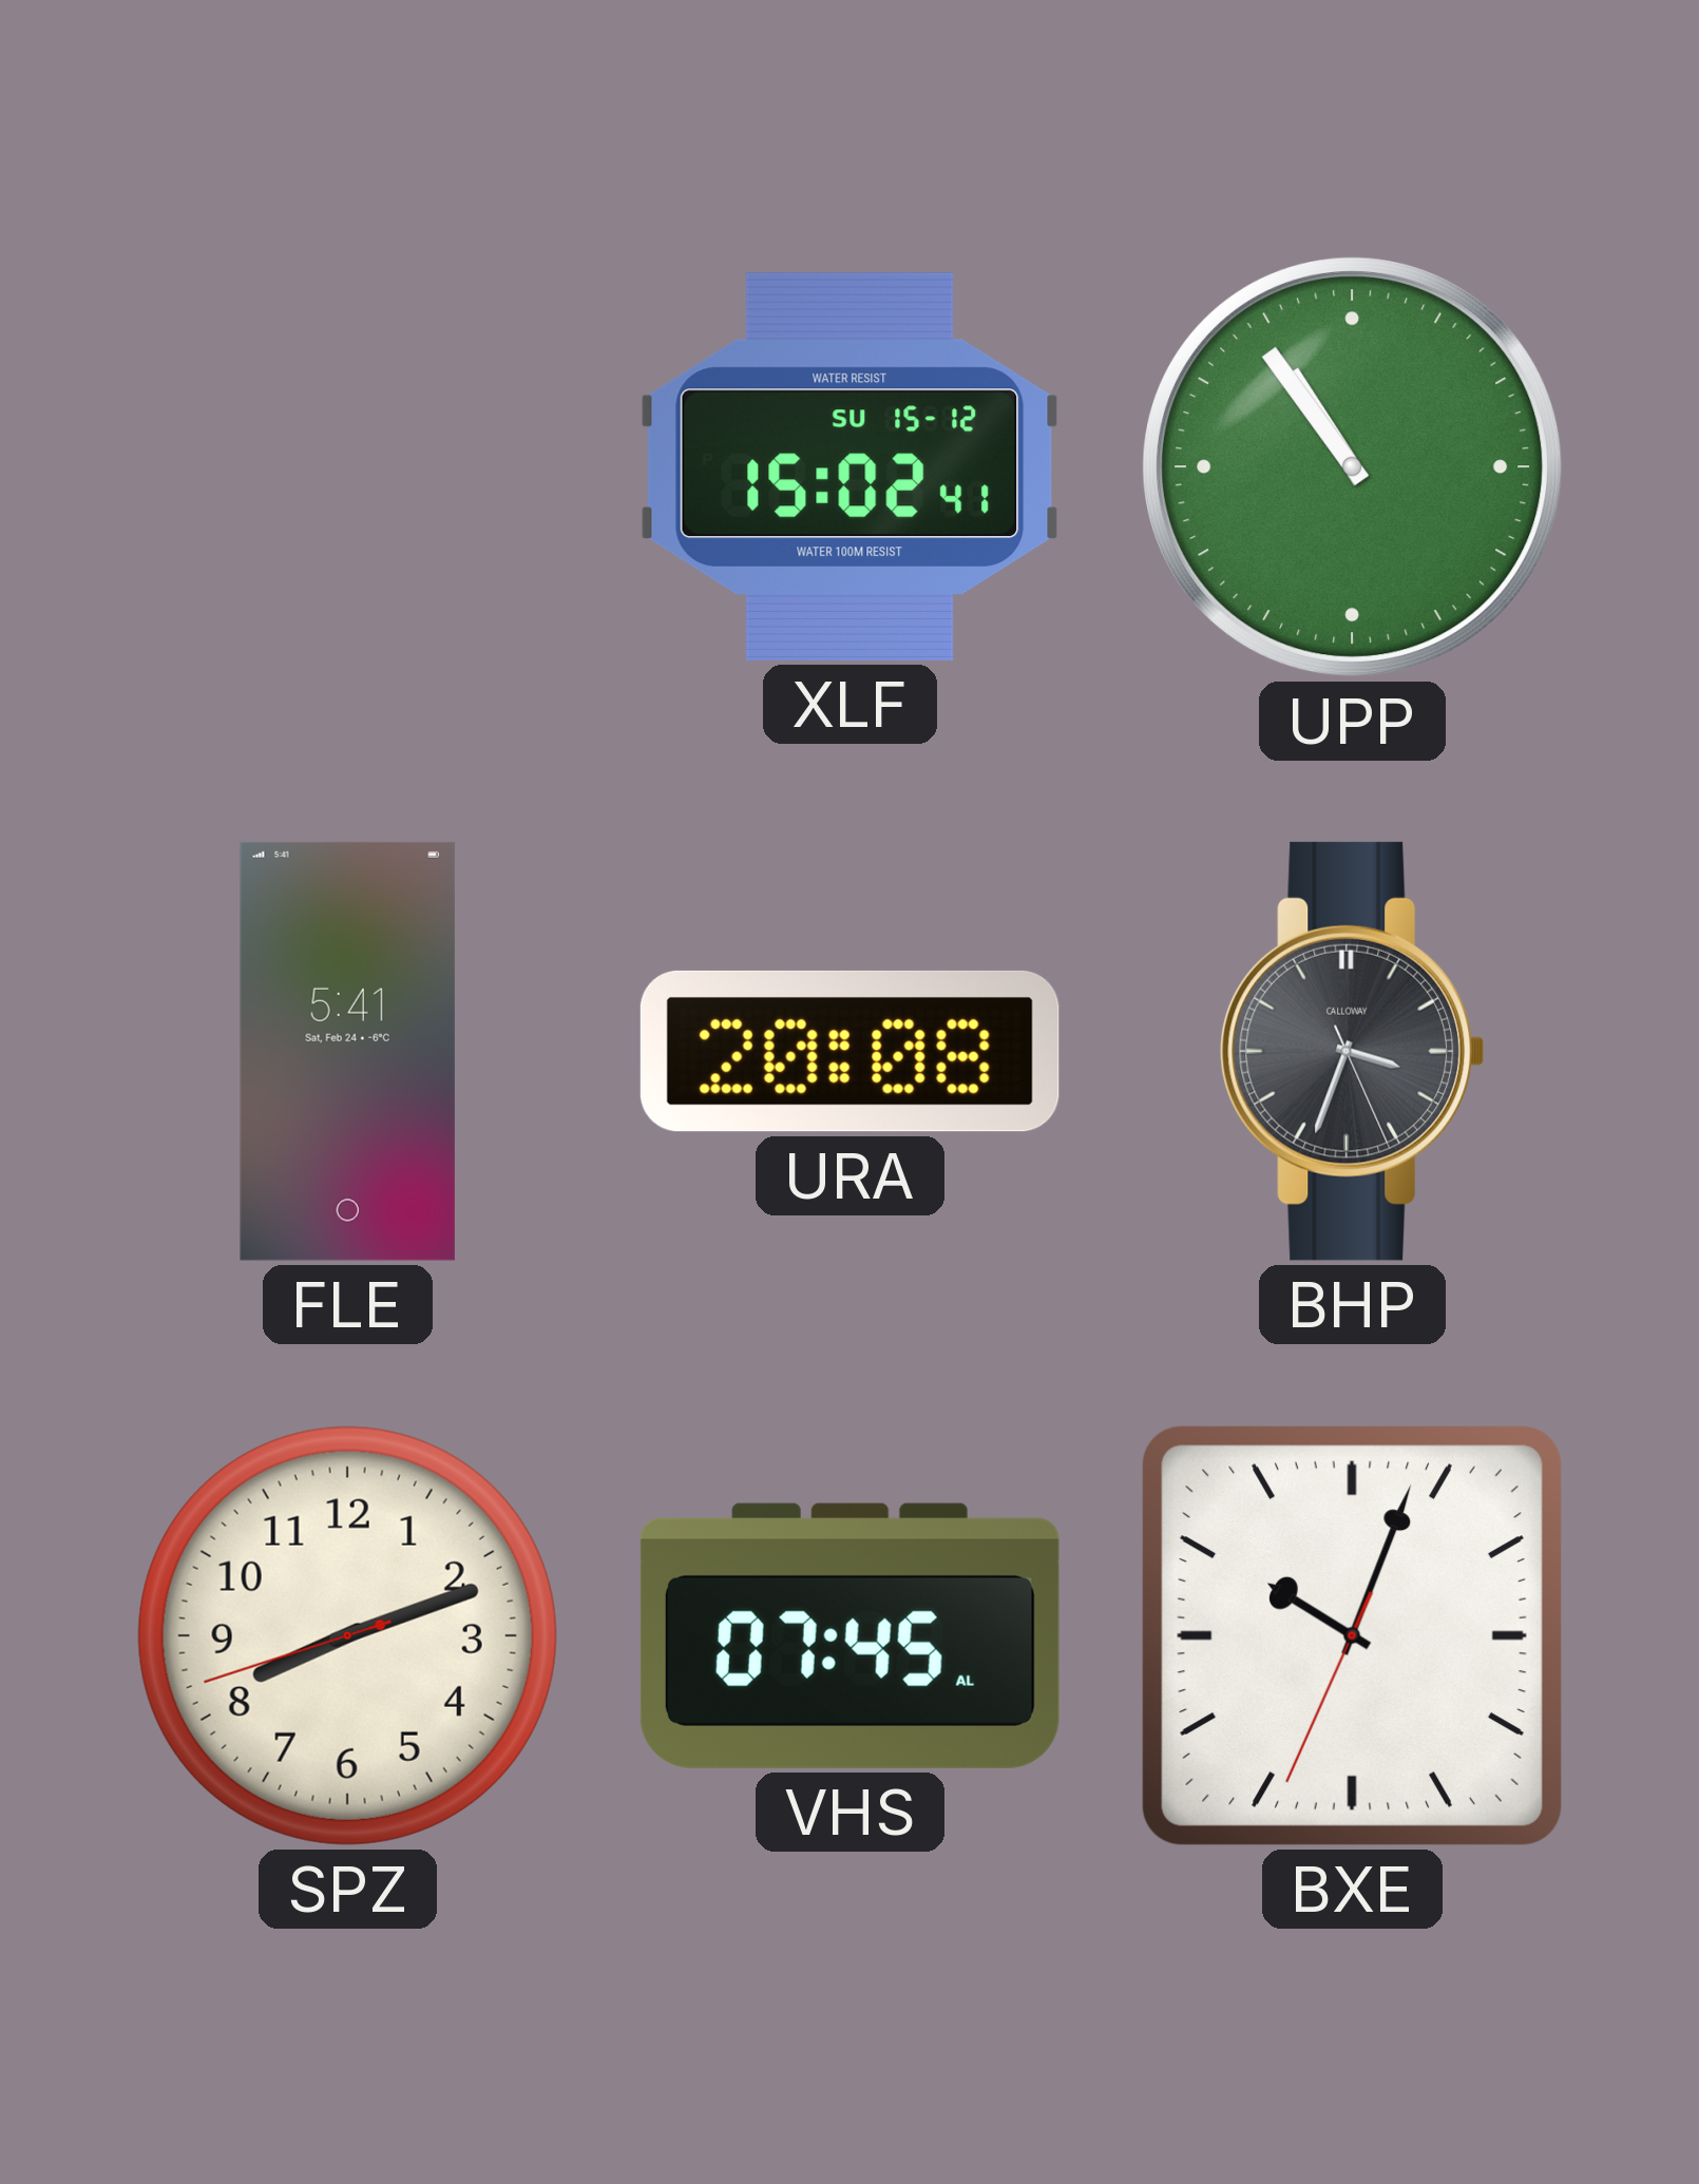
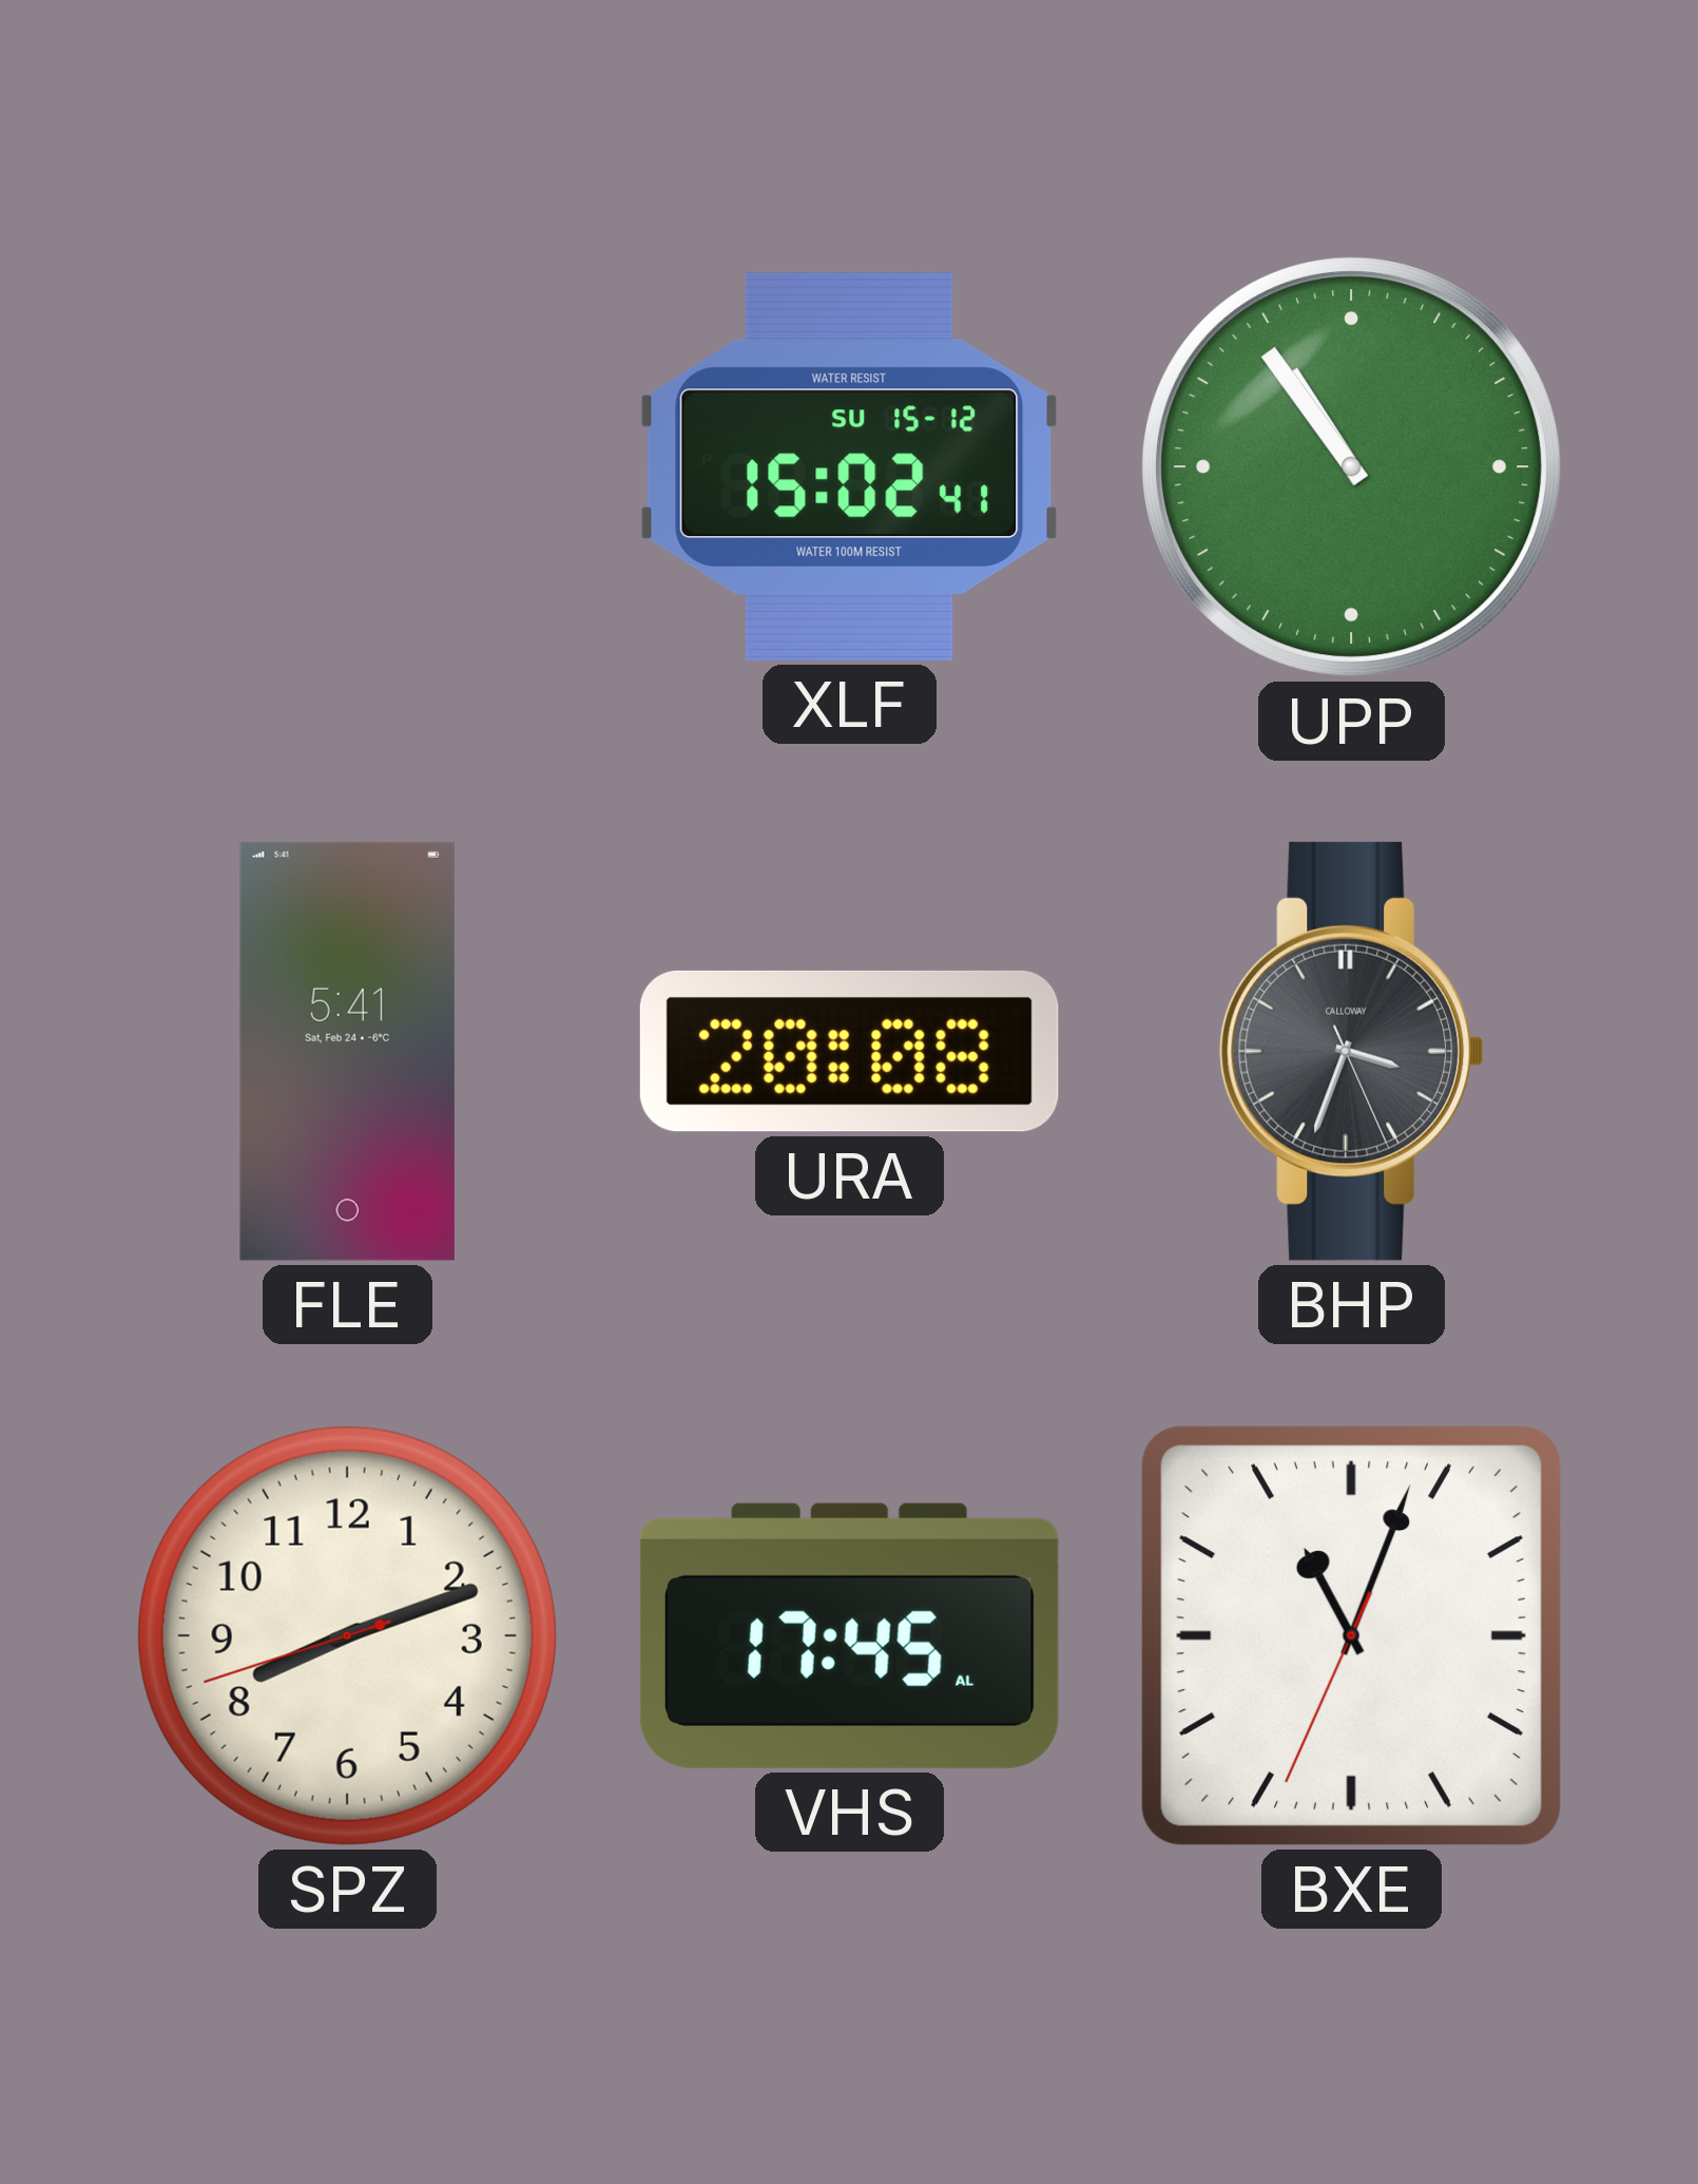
VHS: 07:45 -> 17:45
BXE: 10:03 -> 11:03
